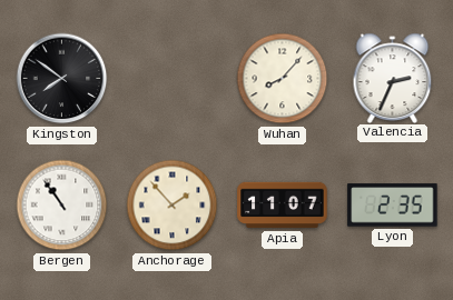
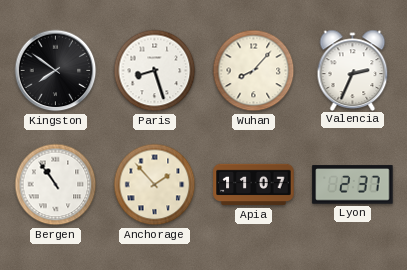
Paris: none -> 8:27
Lyon: 2:35 -> 2:37
